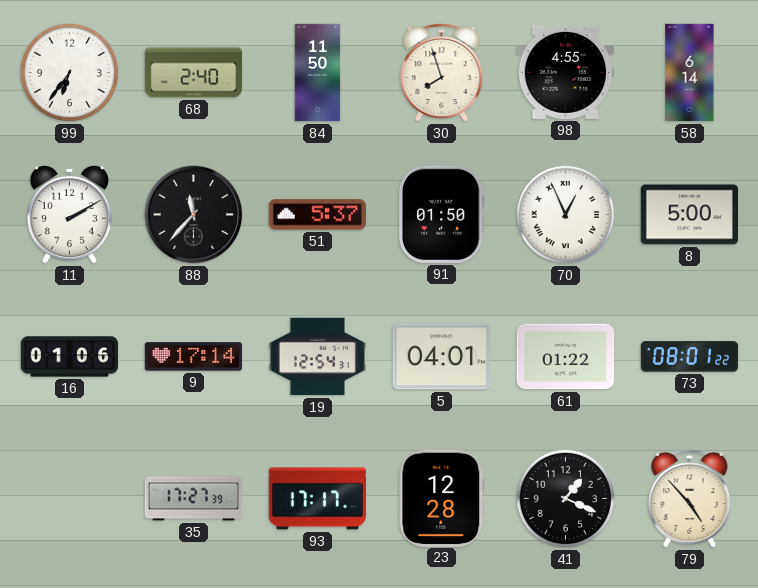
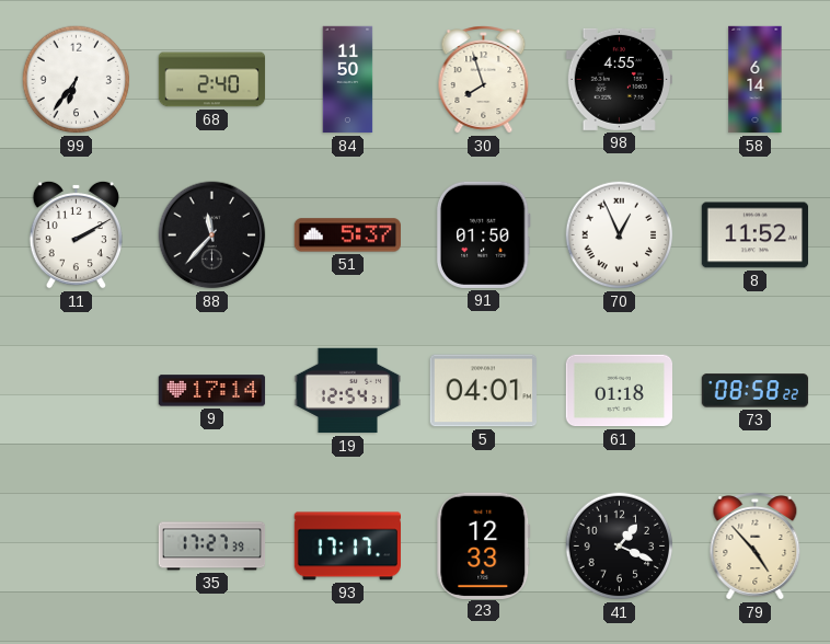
8: 5:00 -> 11:52
16: 01:06 -> none
61: 01:22 -> 01:18
73: 08:01 -> 08:58
23: 12:28 -> 12:33
